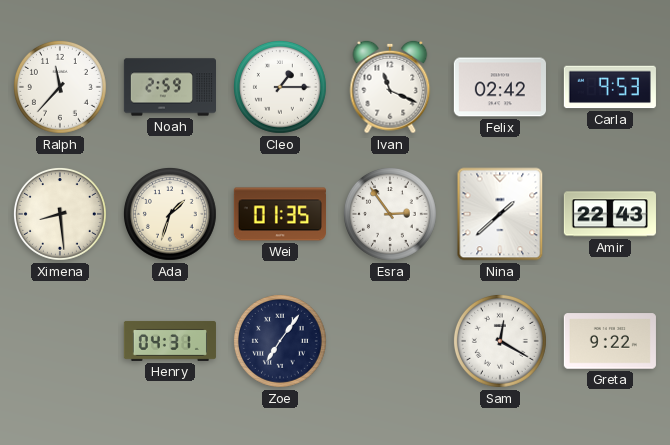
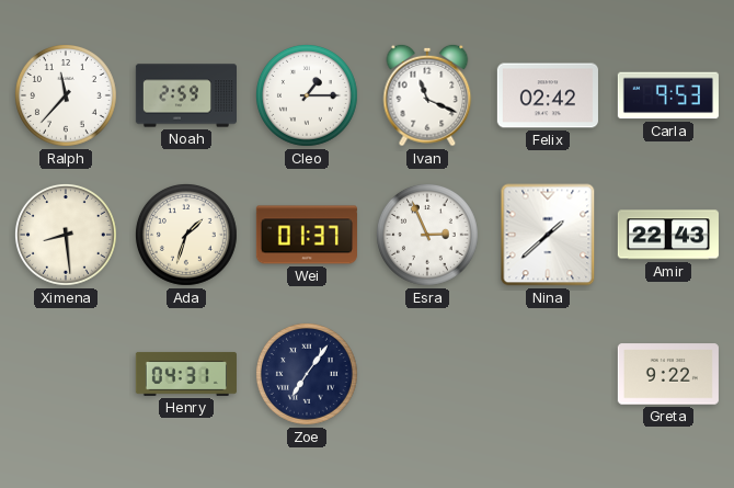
Wei: 01:35 -> 01:37
Esra: 2:54 -> 2:56
Sam: 12:20 -> none
